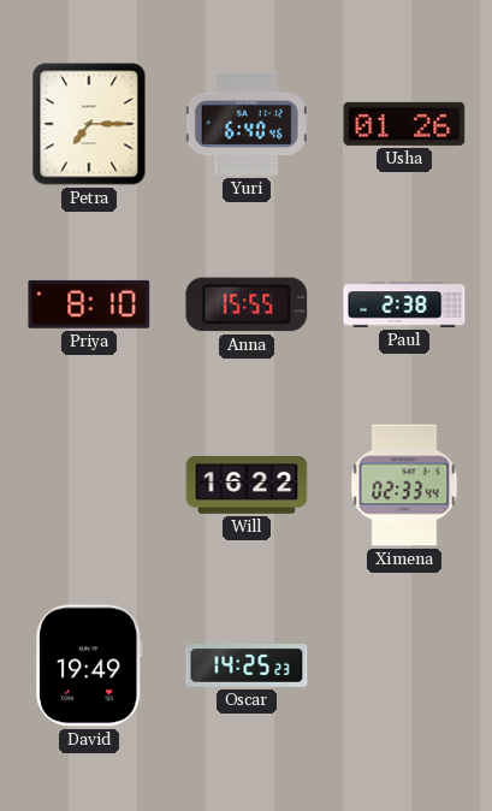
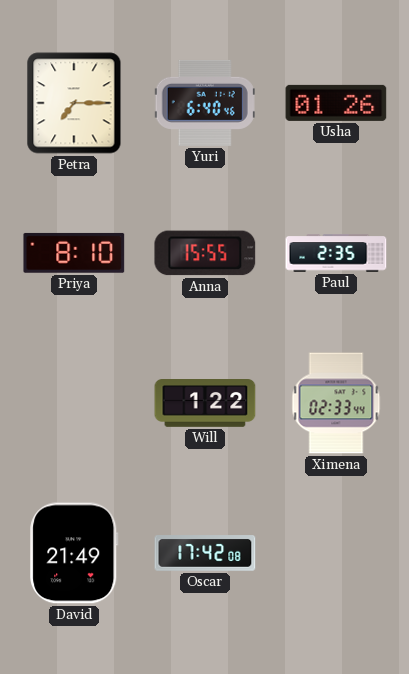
Paul: 2:38 -> 2:35
Will: 16:22 -> 1:22
David: 19:49 -> 21:49
Oscar: 14:25 -> 17:42
